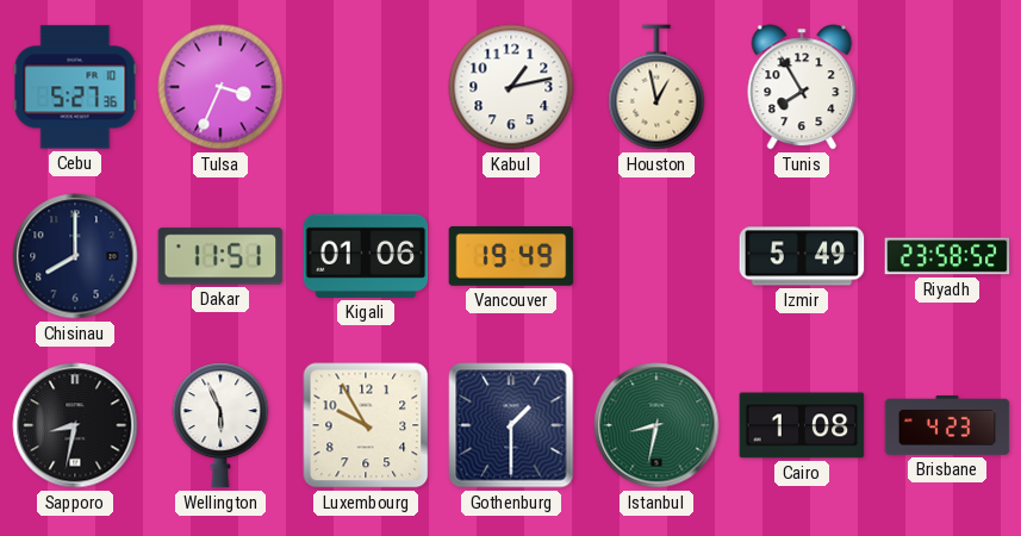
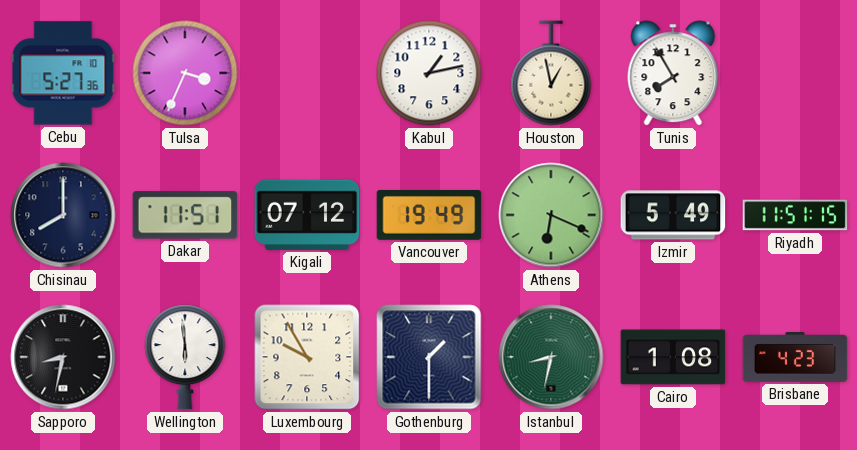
Kigali: 01:06 -> 07:12
Athens: none -> 6:19
Riyadh: 23:58 -> 11:51
Wellington: 5:56 -> 5:59
